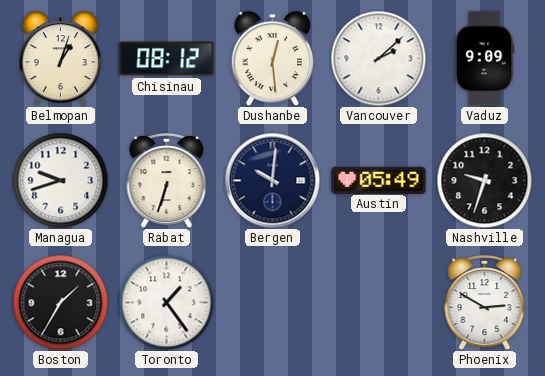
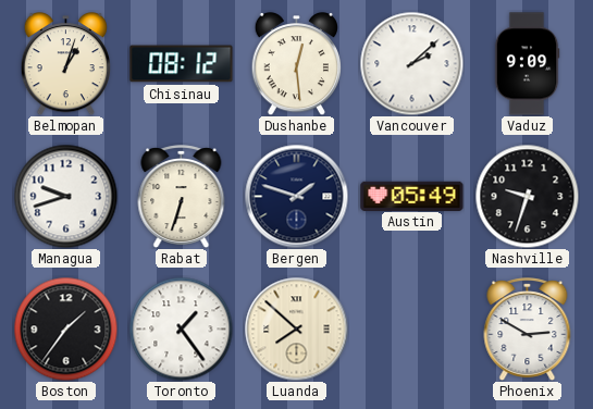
Bergen: 10:01 -> 1:48
Boston: 1:35 -> 1:36
Luanda: none -> 7:52
